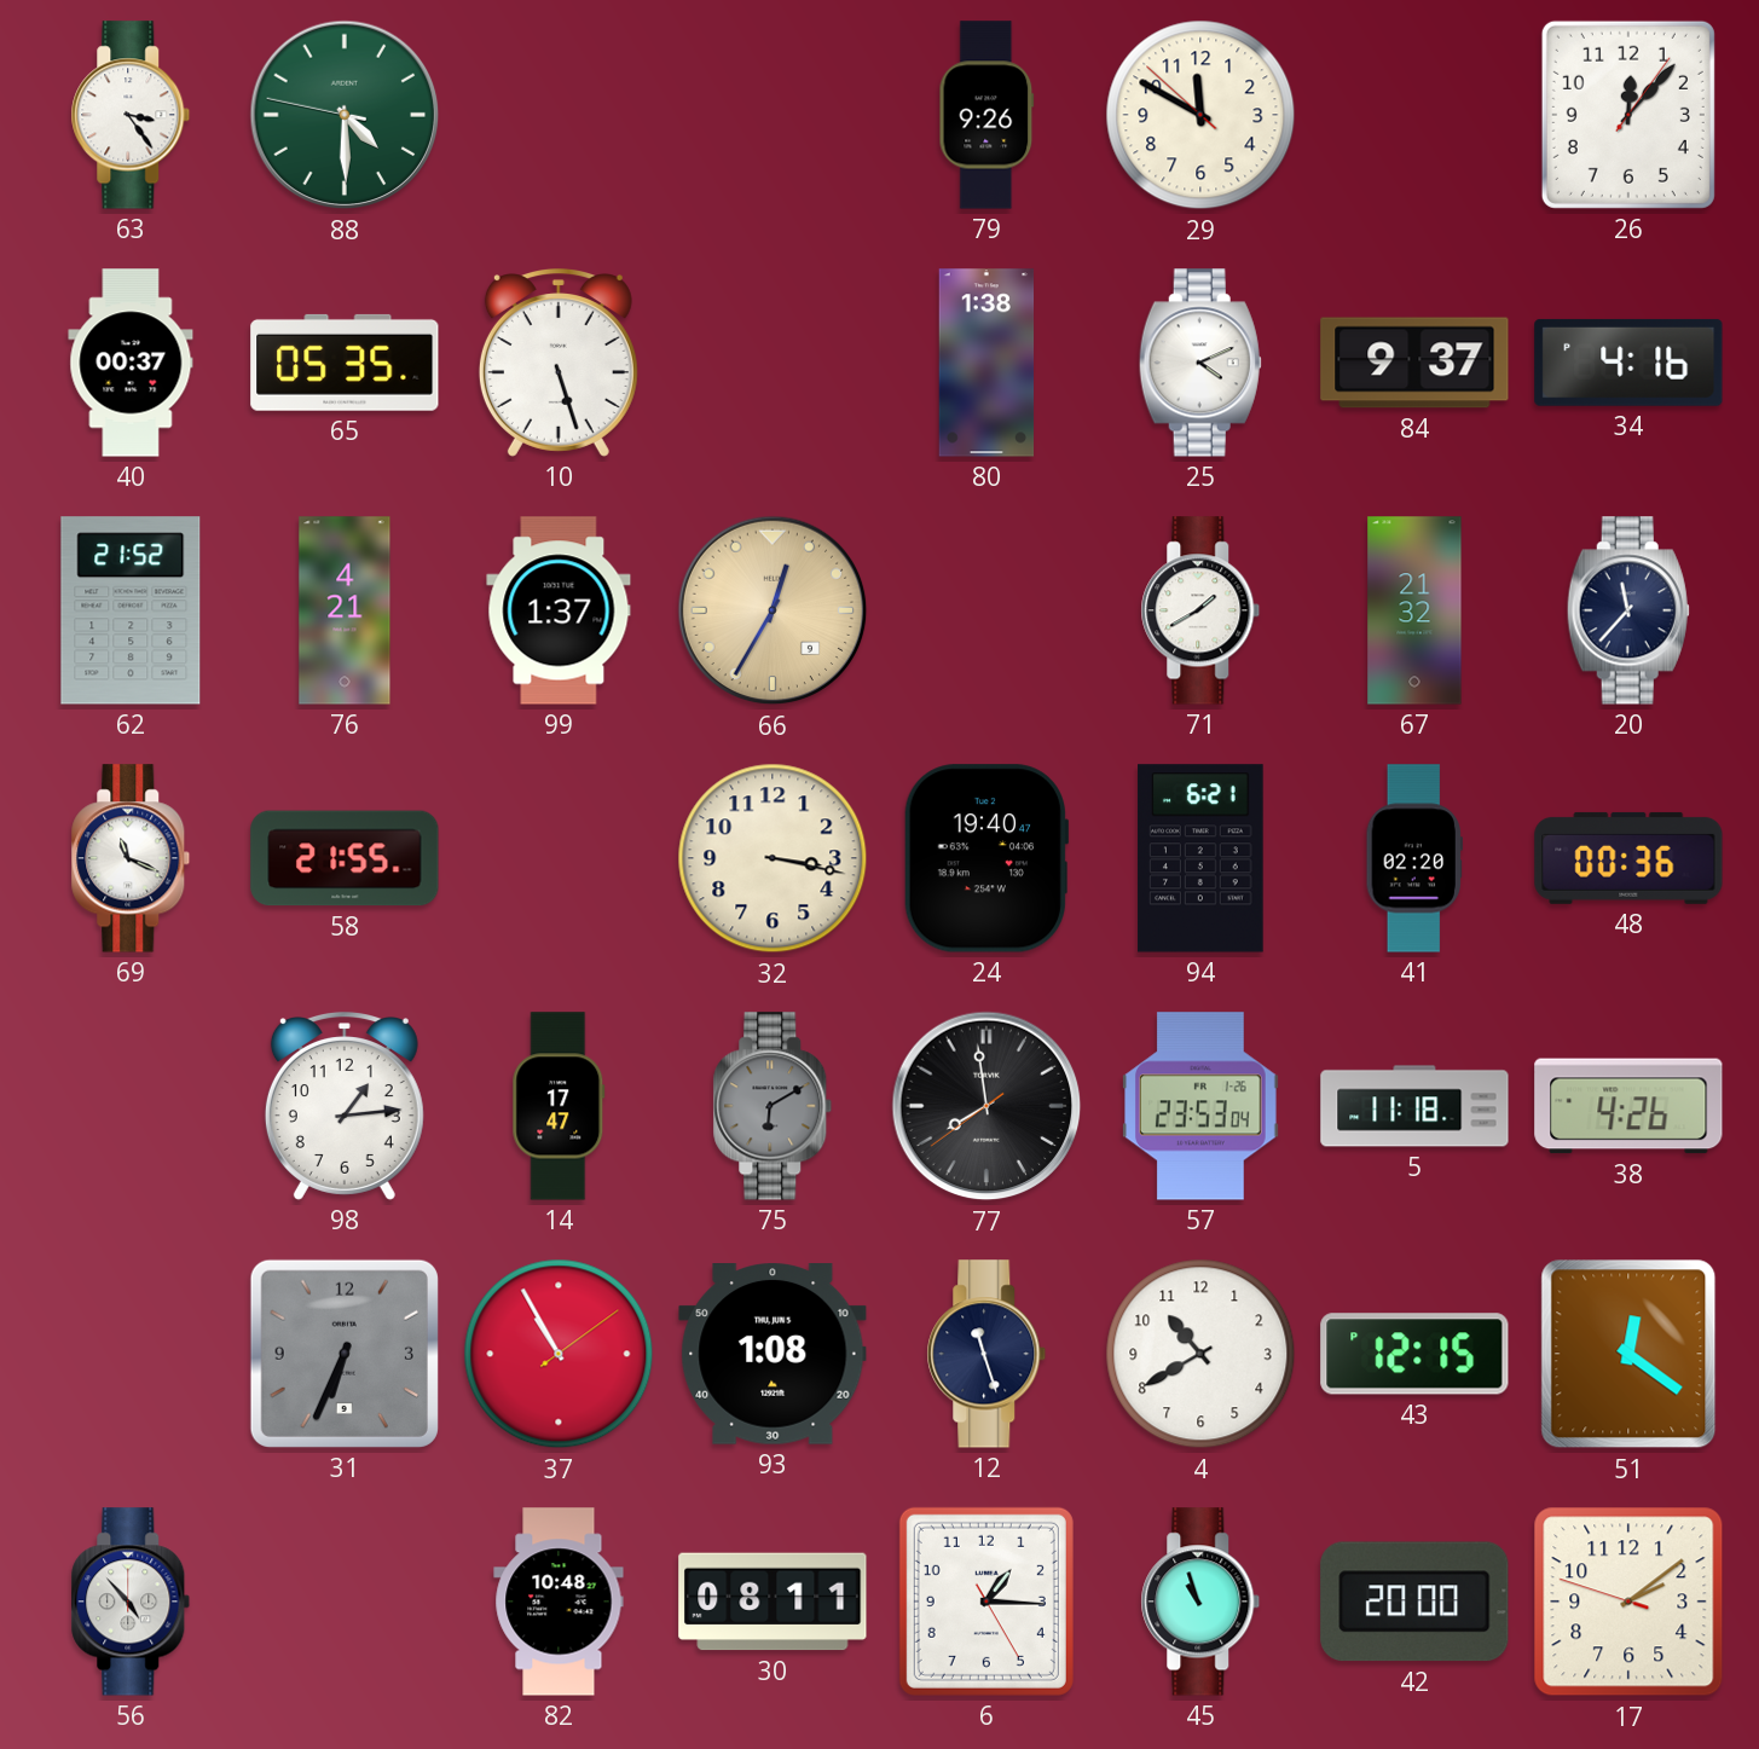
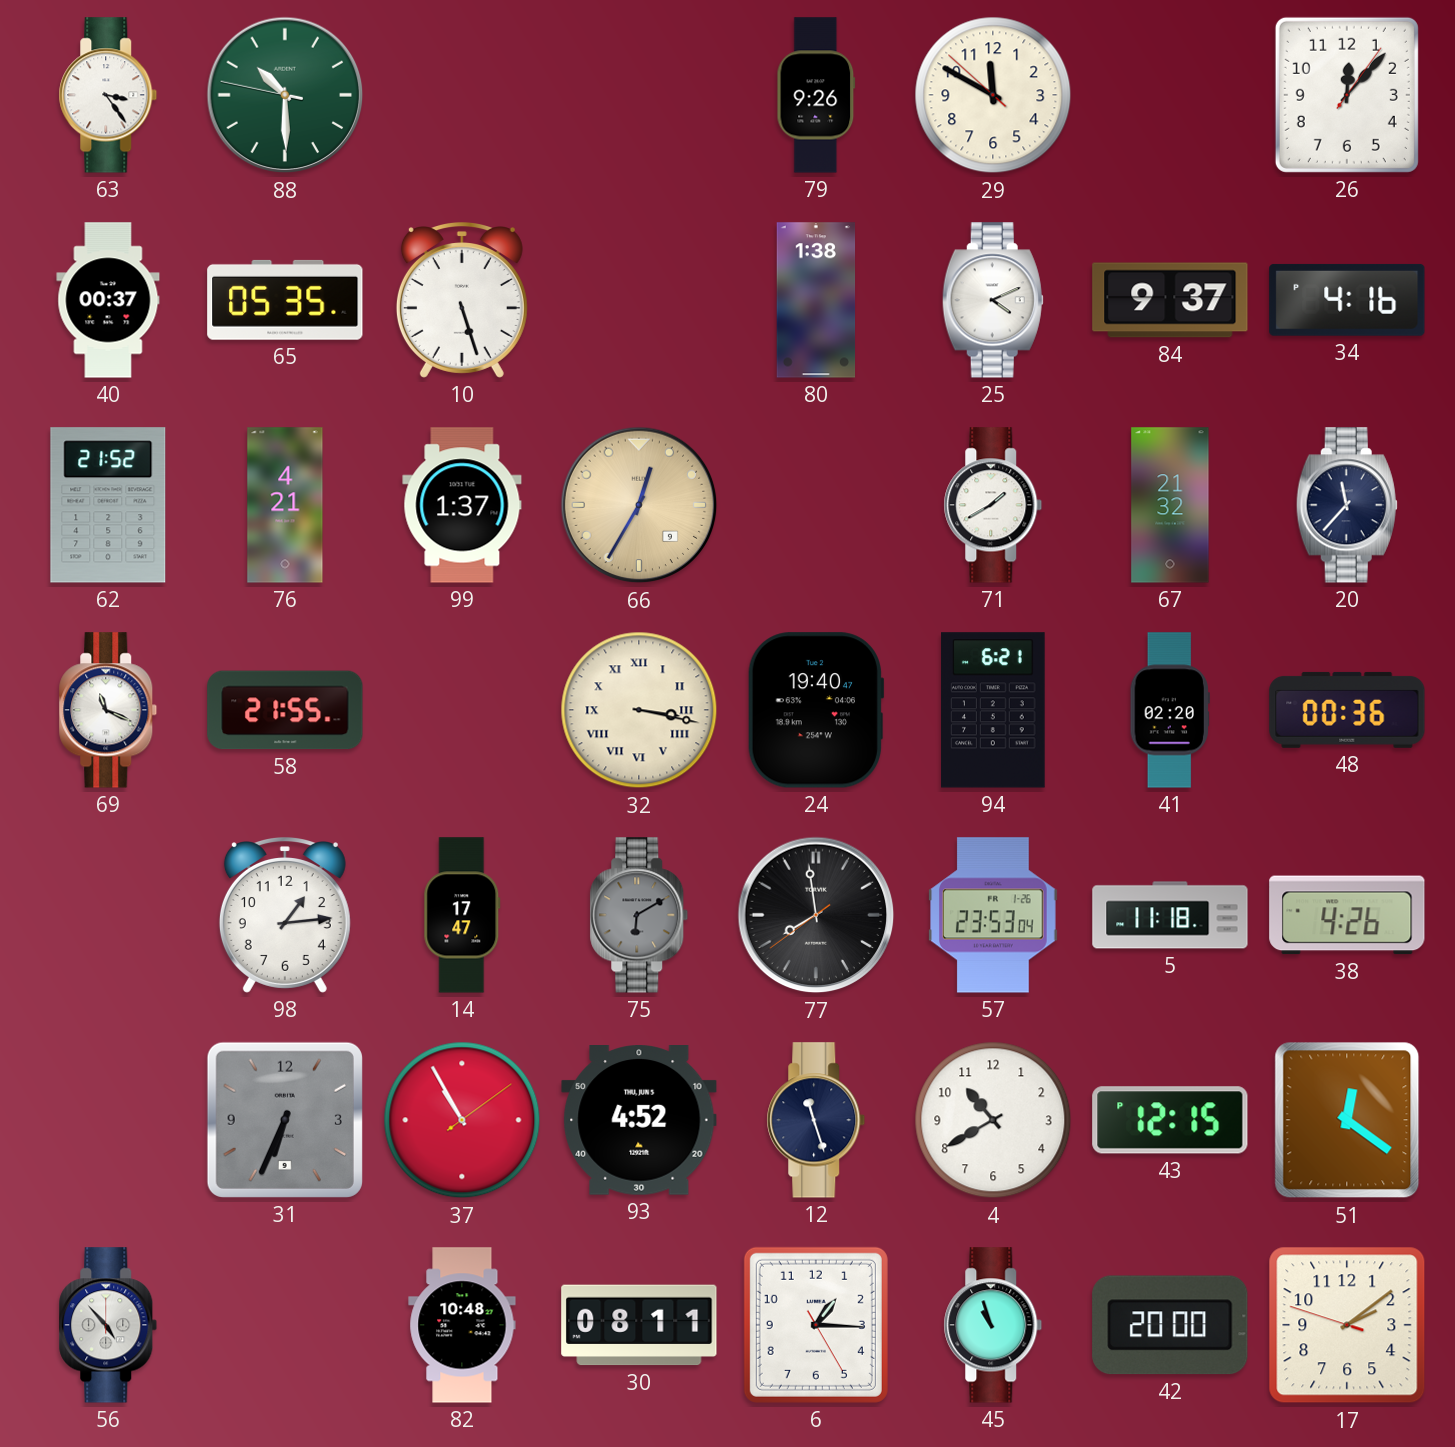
88: 4:29 -> 10:29
32 numerals: Arabic -> Roman
93: 1:08 -> 4:52
